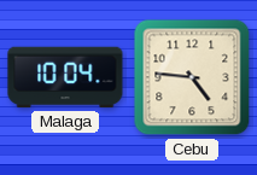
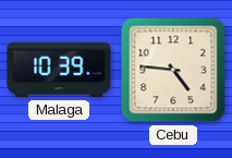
Malaga: 10:04 -> 10:39
